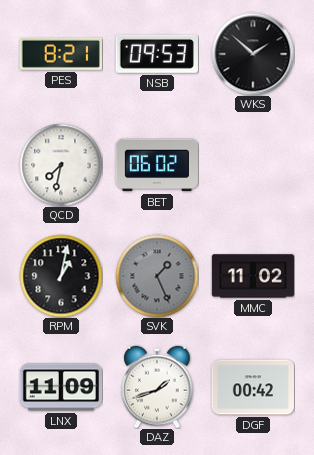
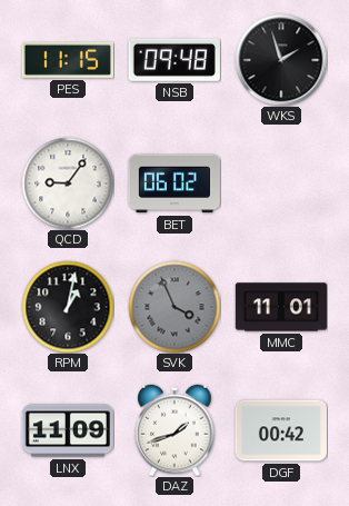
PES: 8:21 -> 11:15
NSB: 09:53 -> 09:48
WKS: 1:52 -> 1:57
QCD: 7:32 -> 9:06
SVK: 1:26 -> 3:56
MMC: 11:02 -> 11:01
